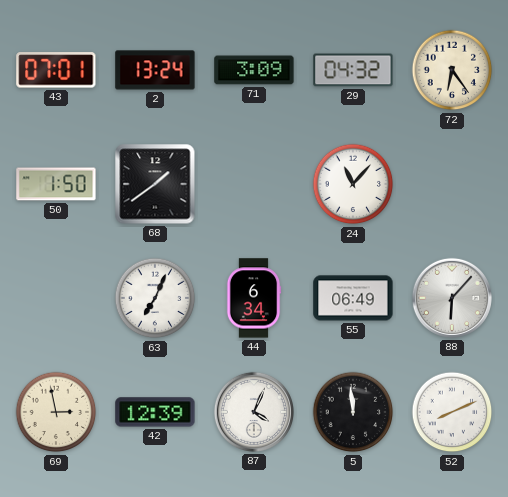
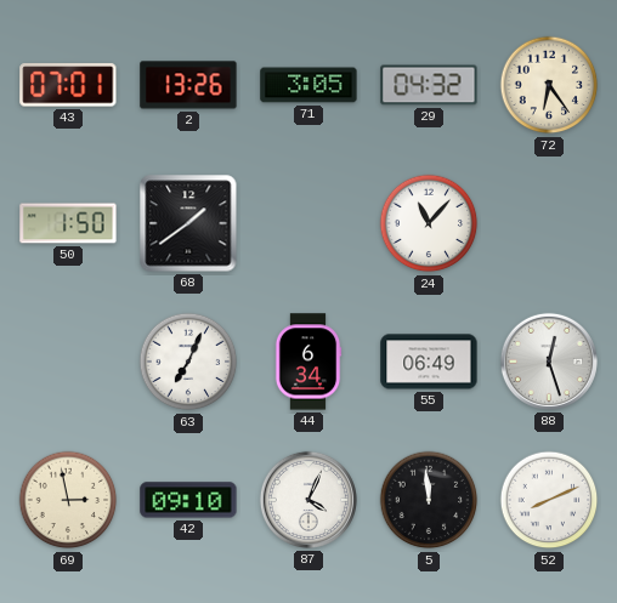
2: 13:24 -> 13:26
71: 3:09 -> 3:05
88: 6:07 -> 12:27
42: 12:39 -> 09:10
